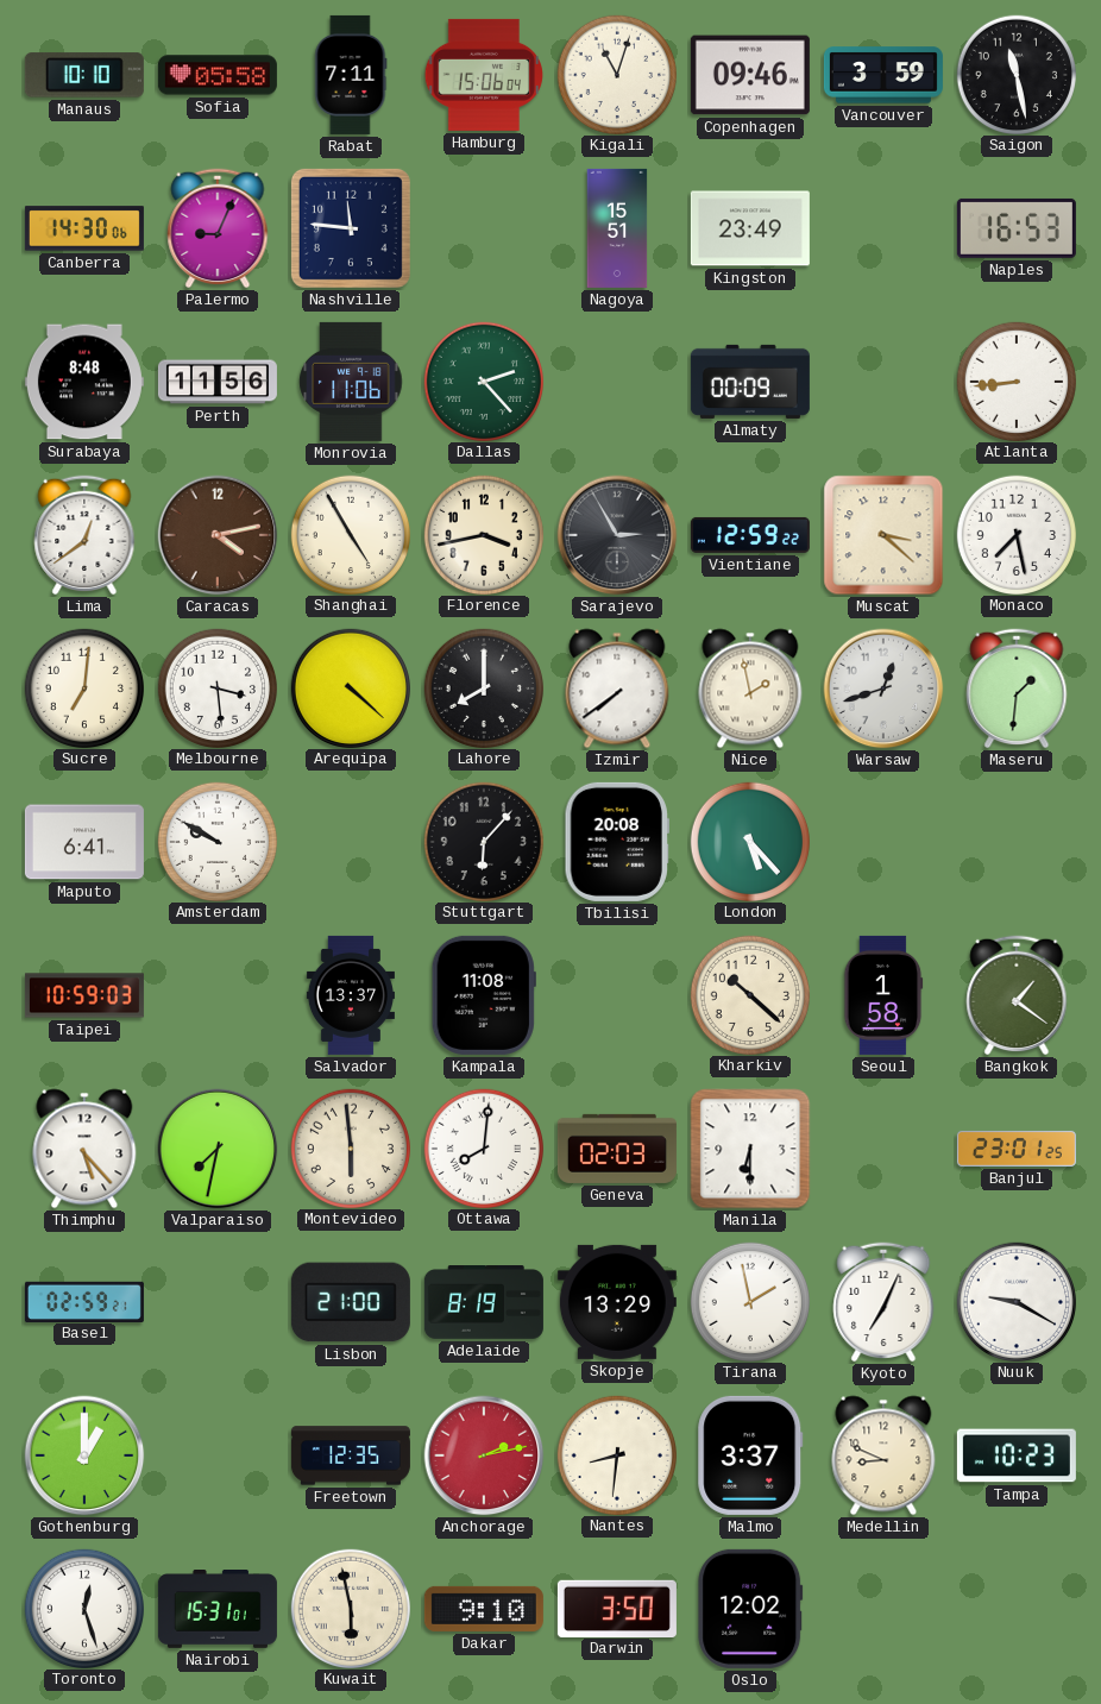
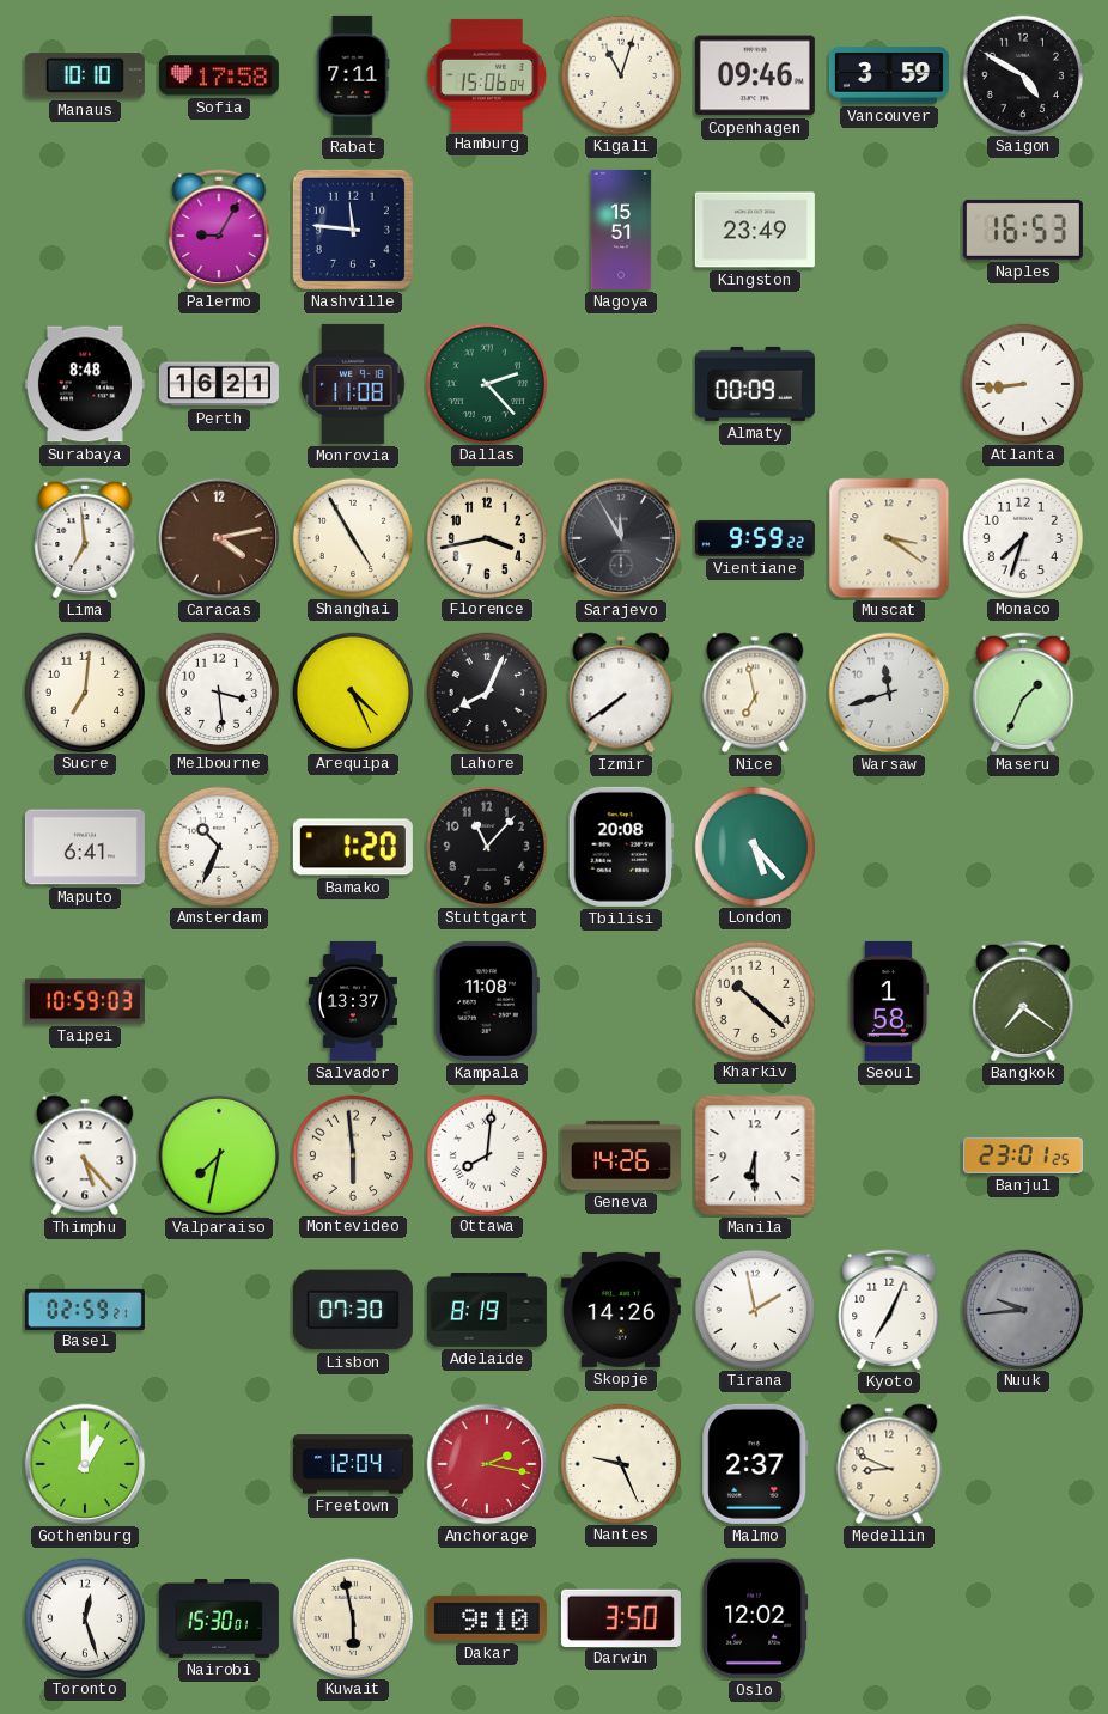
Sofia: 05:58 -> 17:58
Saigon: 11:28 -> 4:50
Canberra: 14:30 -> none
Palermo: 9:04 -> 9:05
Perth: 11:56 -> 16:21
Monrovia: 11:06 -> 11:08
Lima: 12:39 -> 6:59
Sarajevo: 2:55 -> 11:55
Vientiane: 12:59 -> 9:59
Muscat: 3:22 -> 3:21
Monaco: 7:28 -> 7:33
Arequipa: 4:22 -> 4:26
Lahore: 8:00 -> 8:04
Nice: 1:58 -> 6:58
Warsaw: 12:42 -> 11:42
Maseru: 1:31 -> 1:34
Amsterdam: 9:50 -> 10:34
Bamako: none -> 1:20
Stuttgart: 6:07 -> 11:07
Bangkok: 1:21 -> 7:21
Geneva: 02:03 -> 14:26
Lisbon: 21:00 -> 07:30
Skopje: 13:29 -> 14:26
Nuuk: 9:20 -> 9:44
Nuuk dial: white -> grey
Freetown: 12:35 -> 12:04
Anchorage: 2:13 -> 2:17
Nantes: 8:31 -> 9:26
Malmo: 3:37 -> 2:37
Tampa: 10:23 -> none
Nairobi: 15:31 -> 15:30
